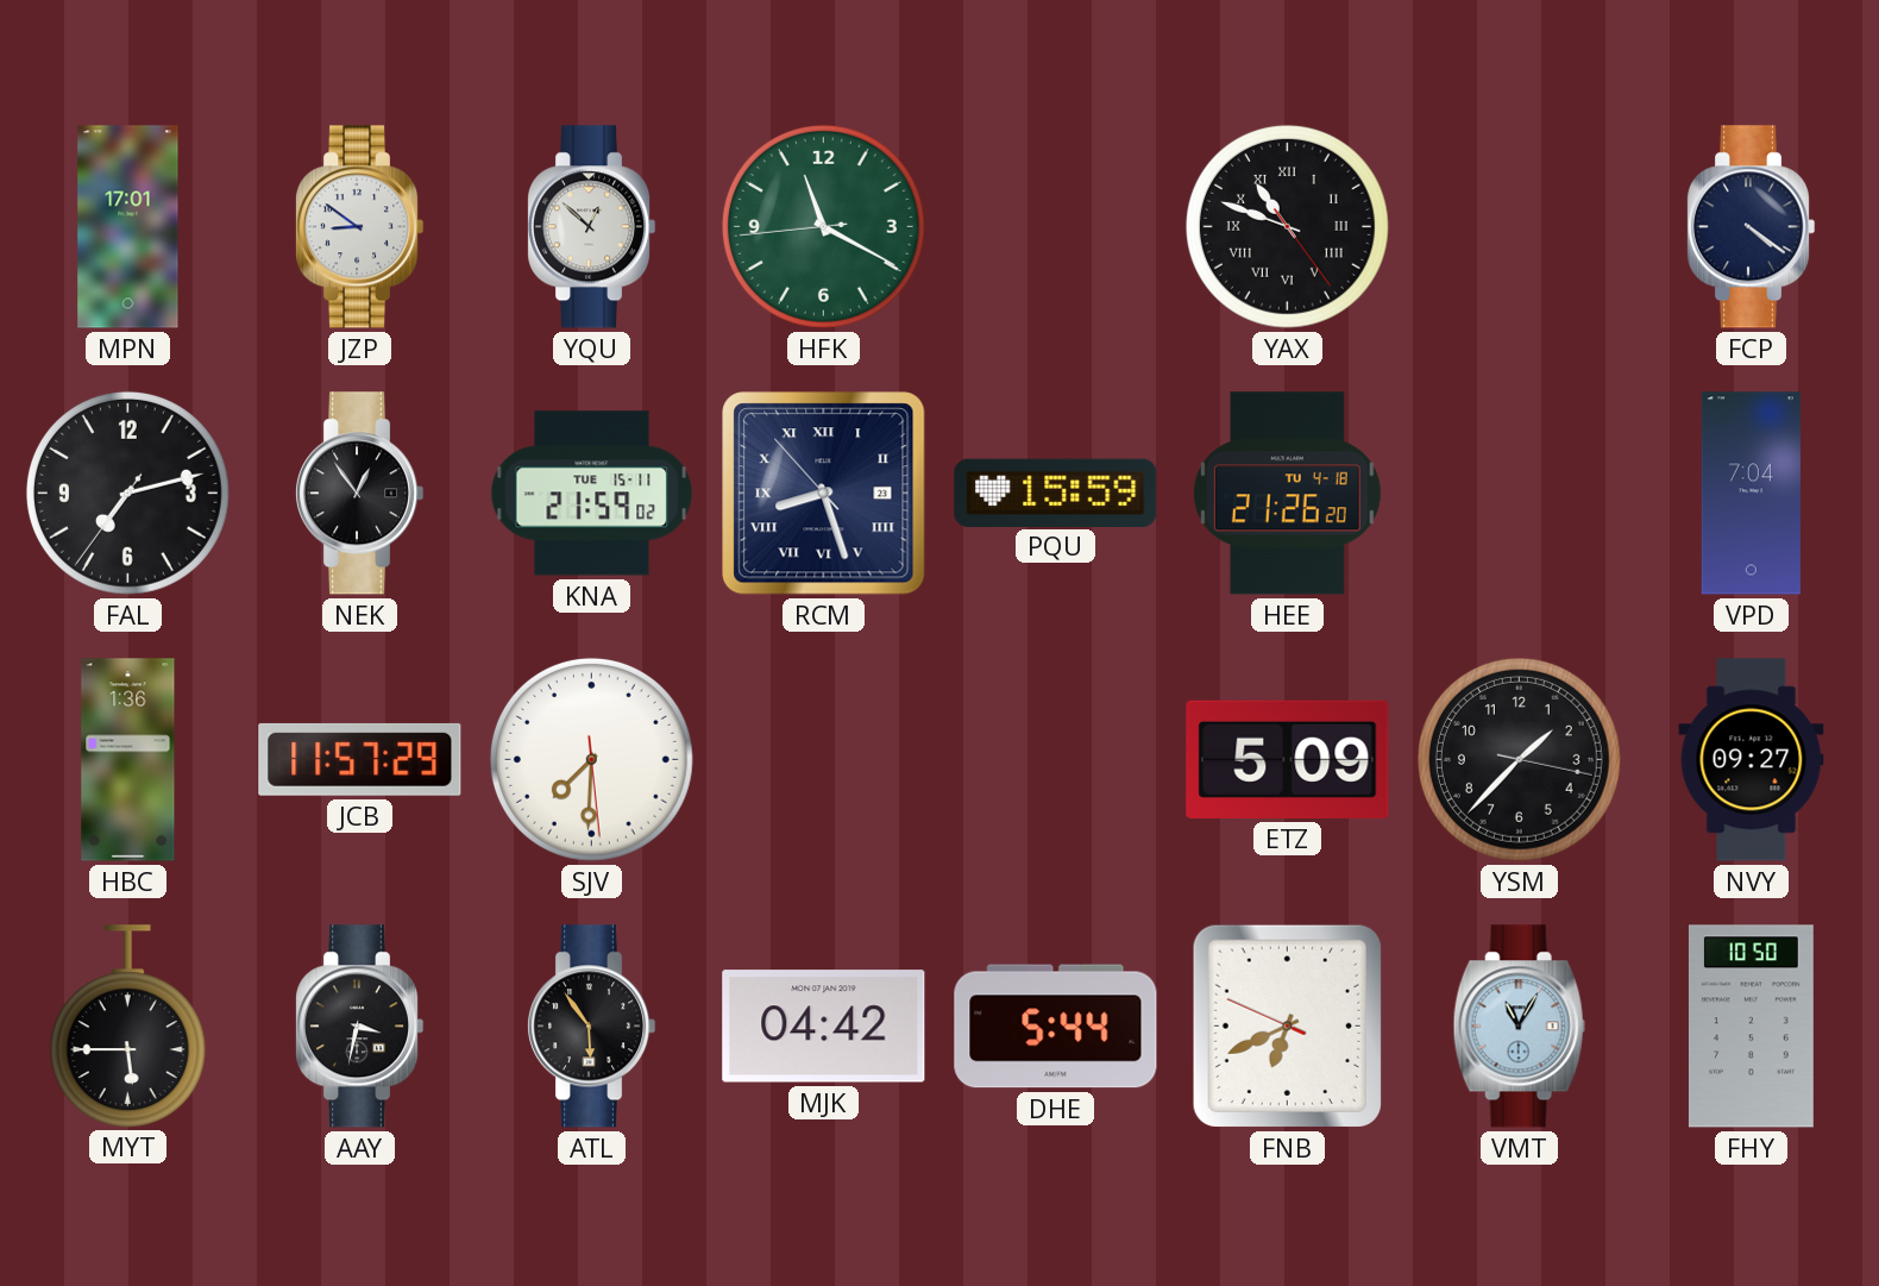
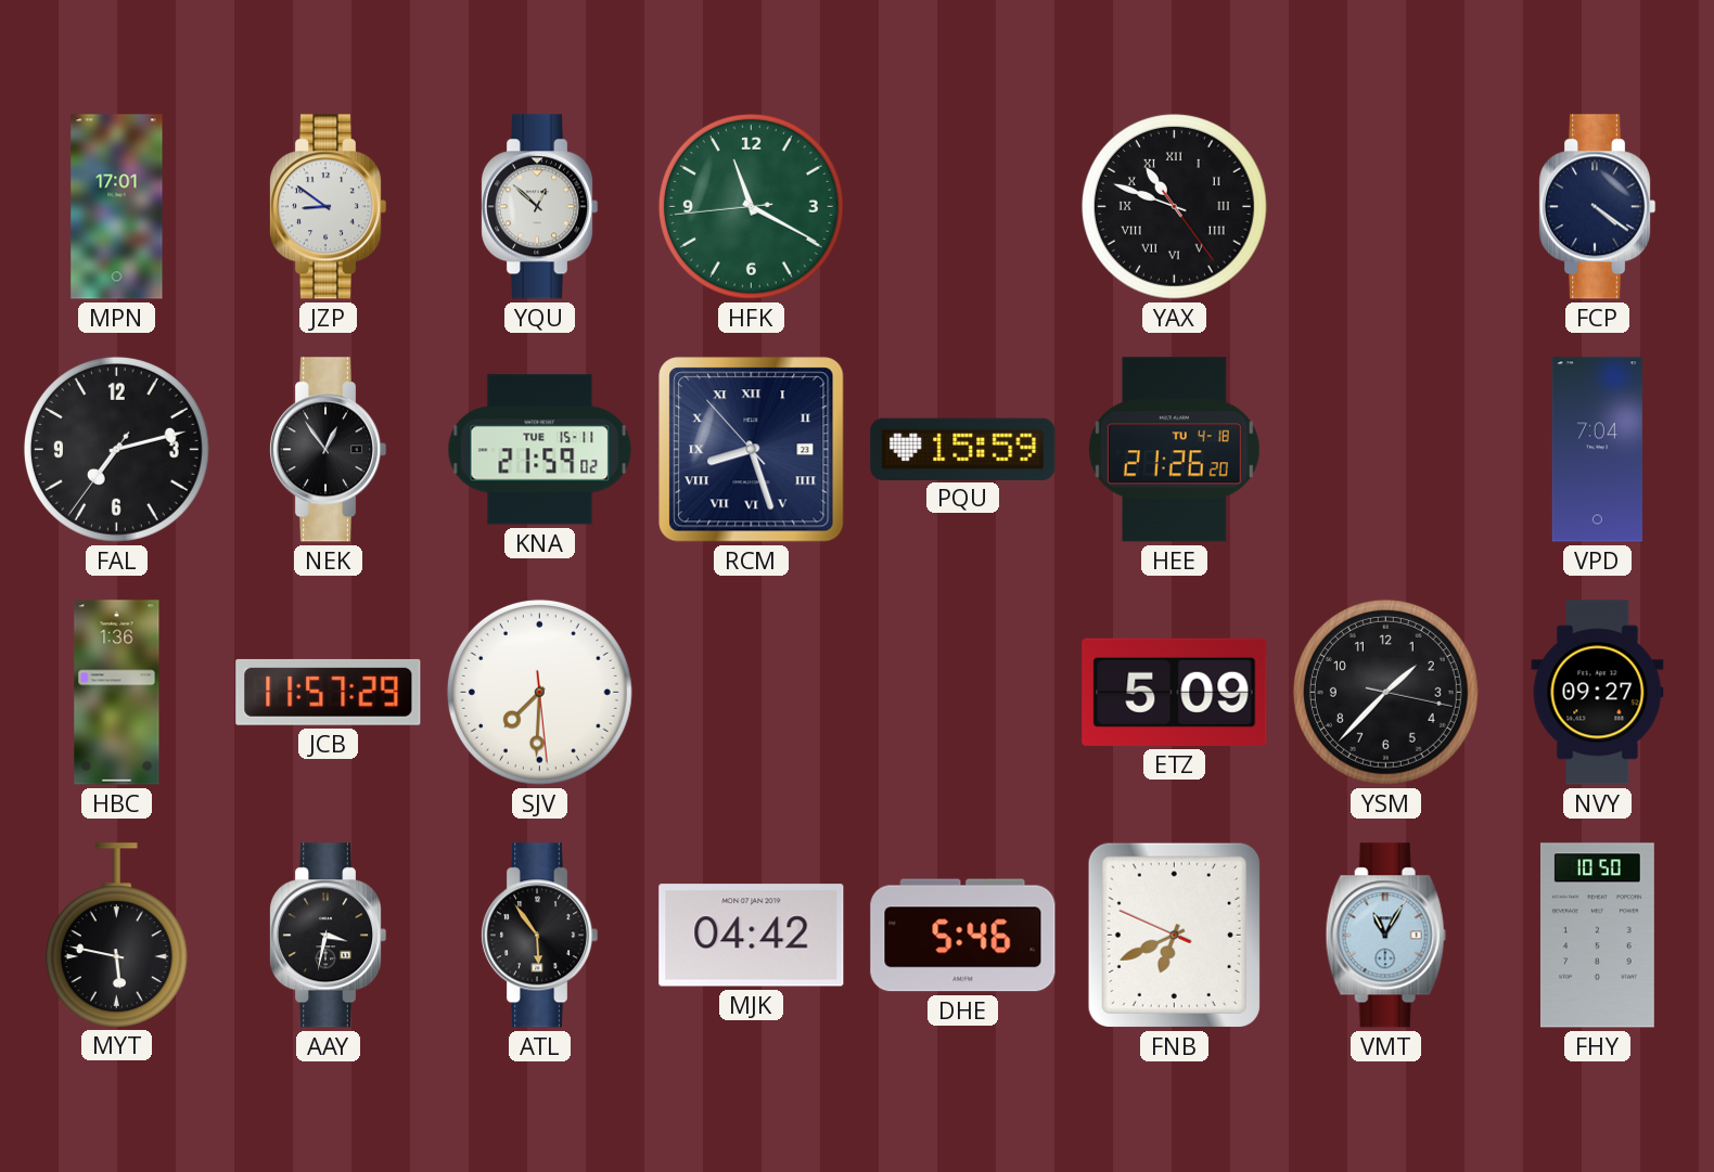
MYT: 5:45 -> 5:47
DHE: 5:44 -> 5:46
